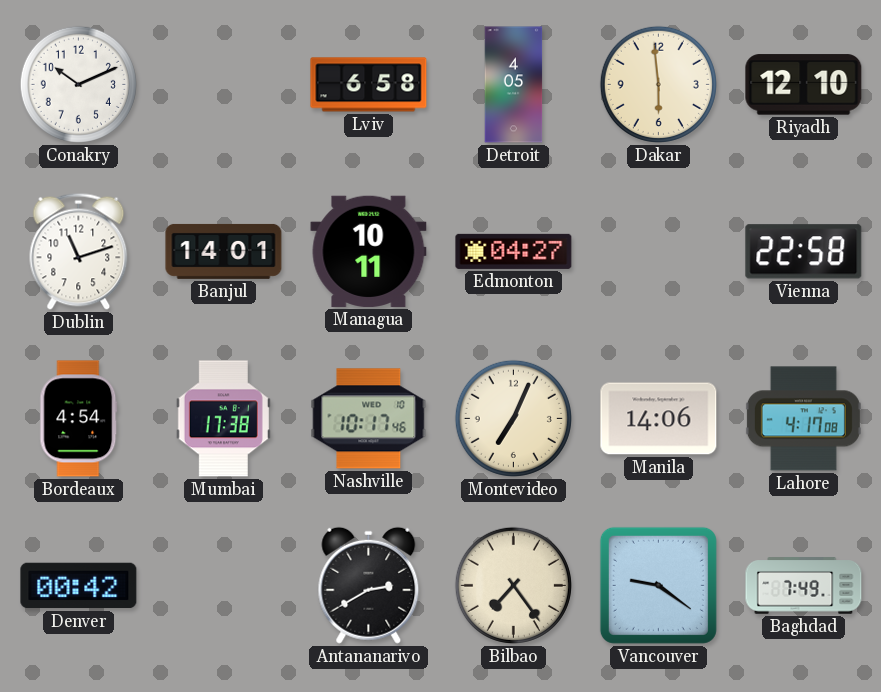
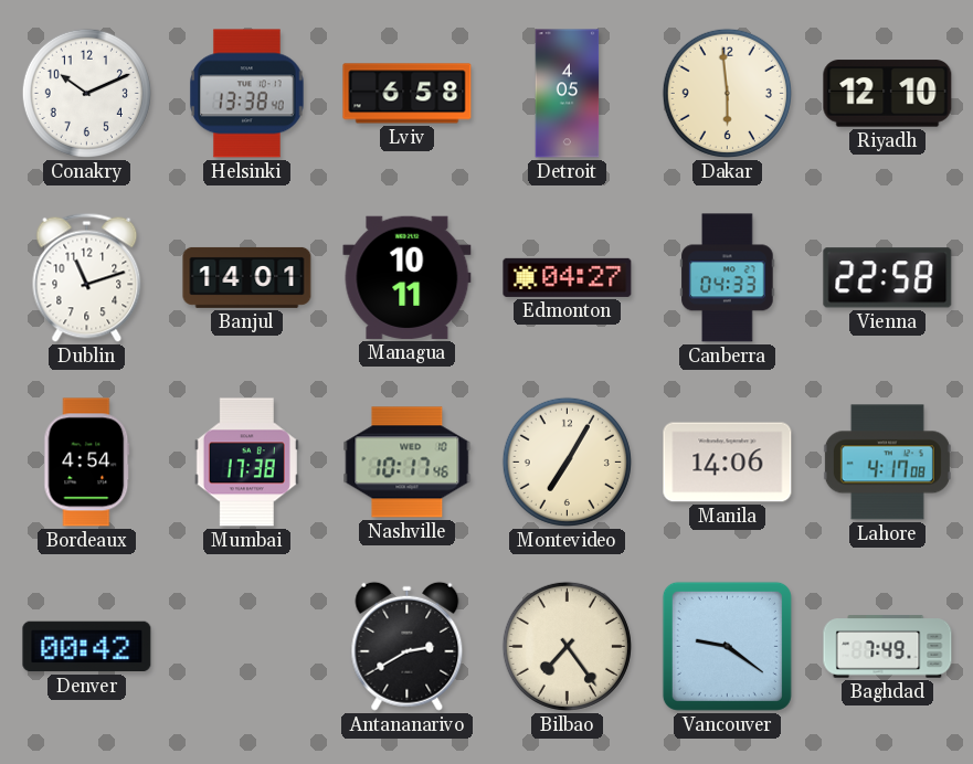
Helsinki: none -> 13:38
Canberra: none -> 04:33
Montevideo: 7:04 -> 7:05
